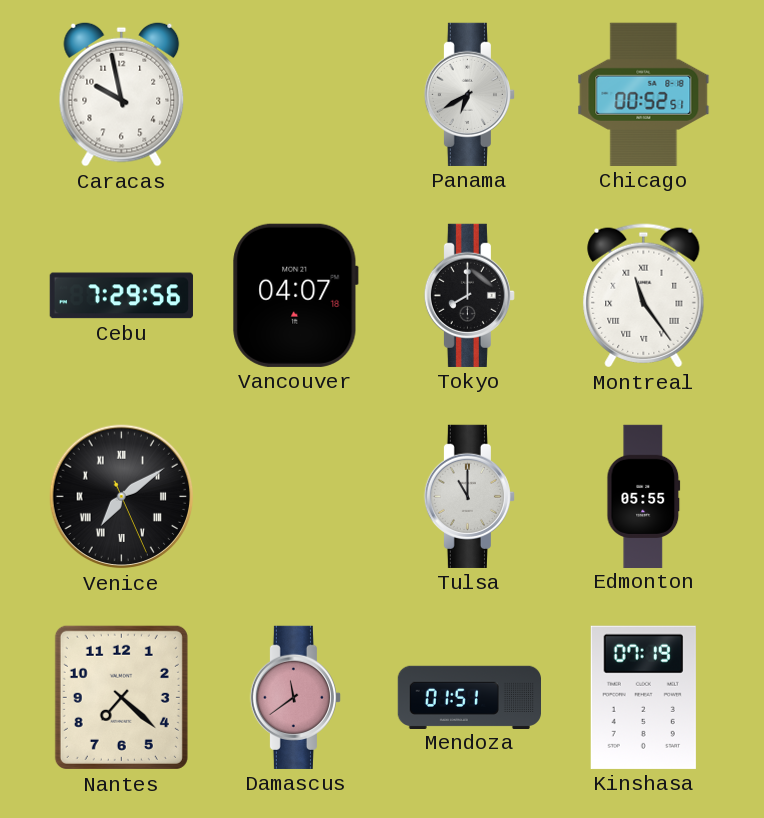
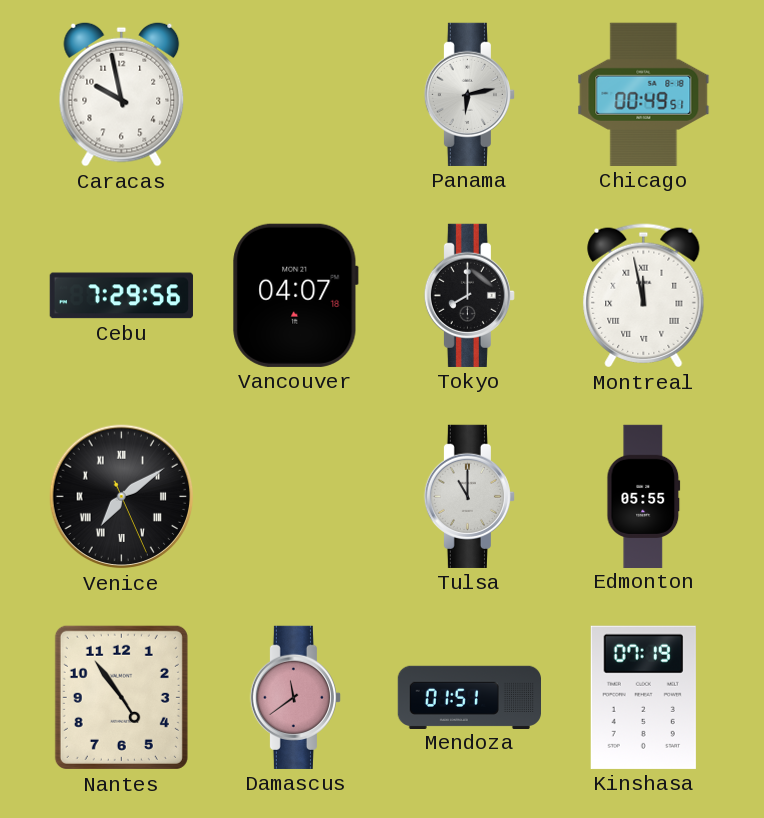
Panama: 6:40 -> 6:13
Chicago: 00:52 -> 00:49
Montreal: 11:24 -> 11:58
Nantes: 7:22 -> 4:54
